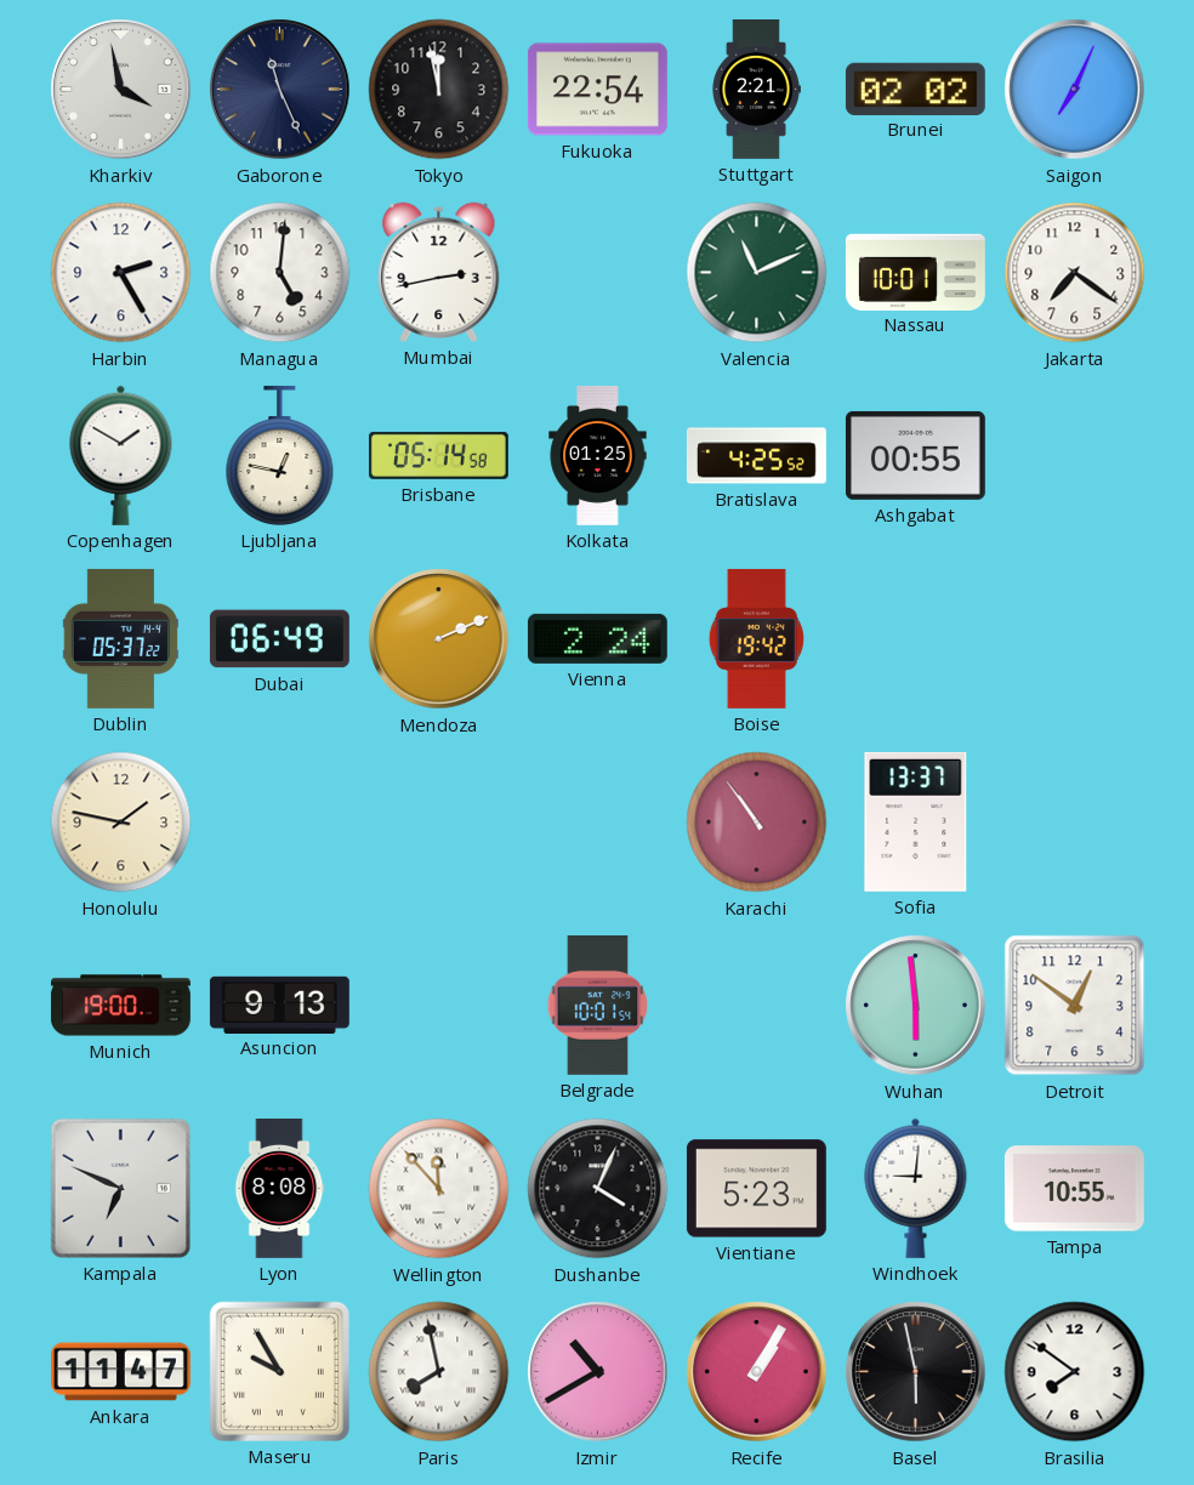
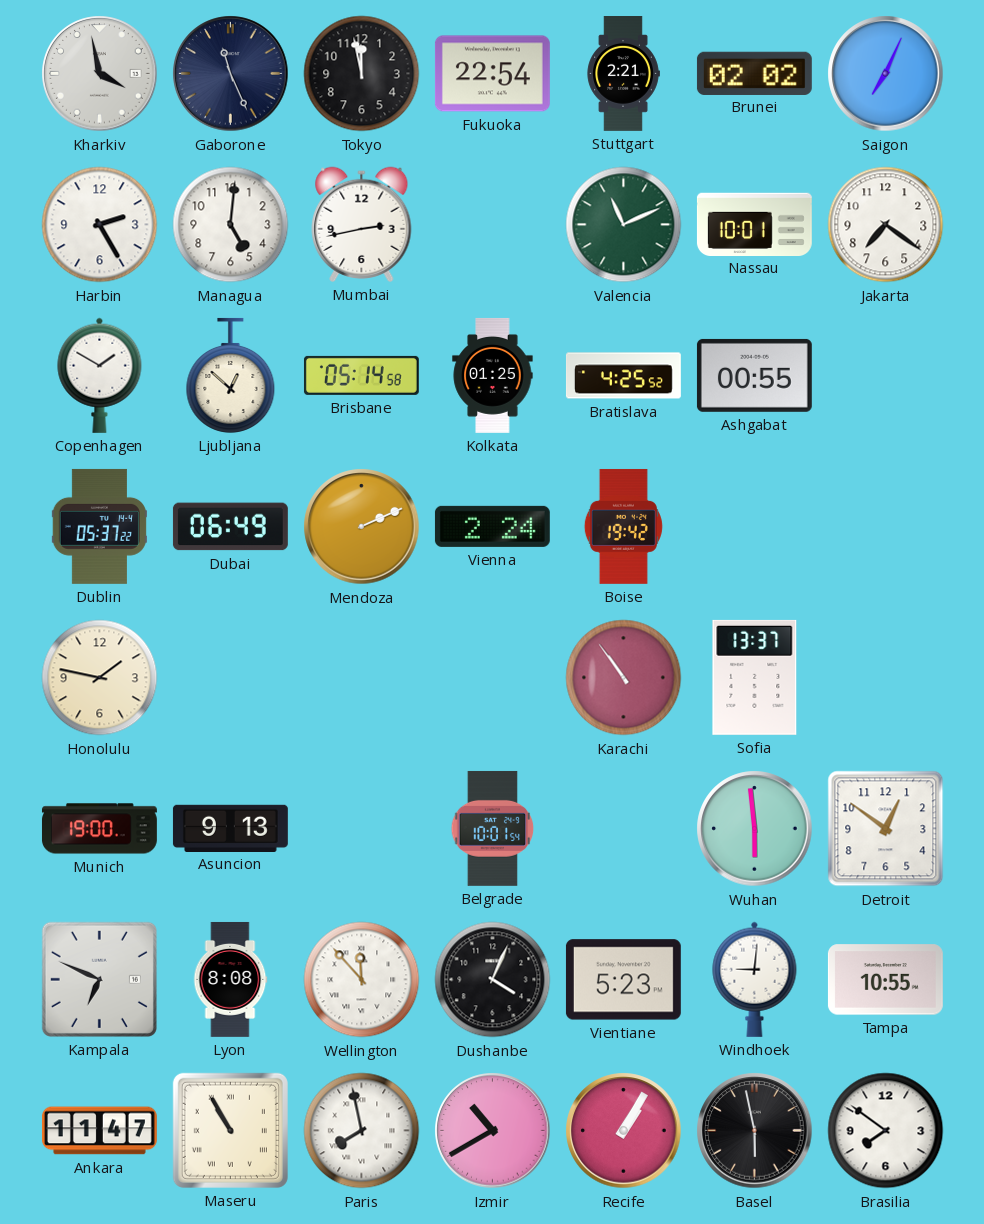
Ljubljana: 12:47 -> 12:52
Maseru: 9:55 -> 10:55
